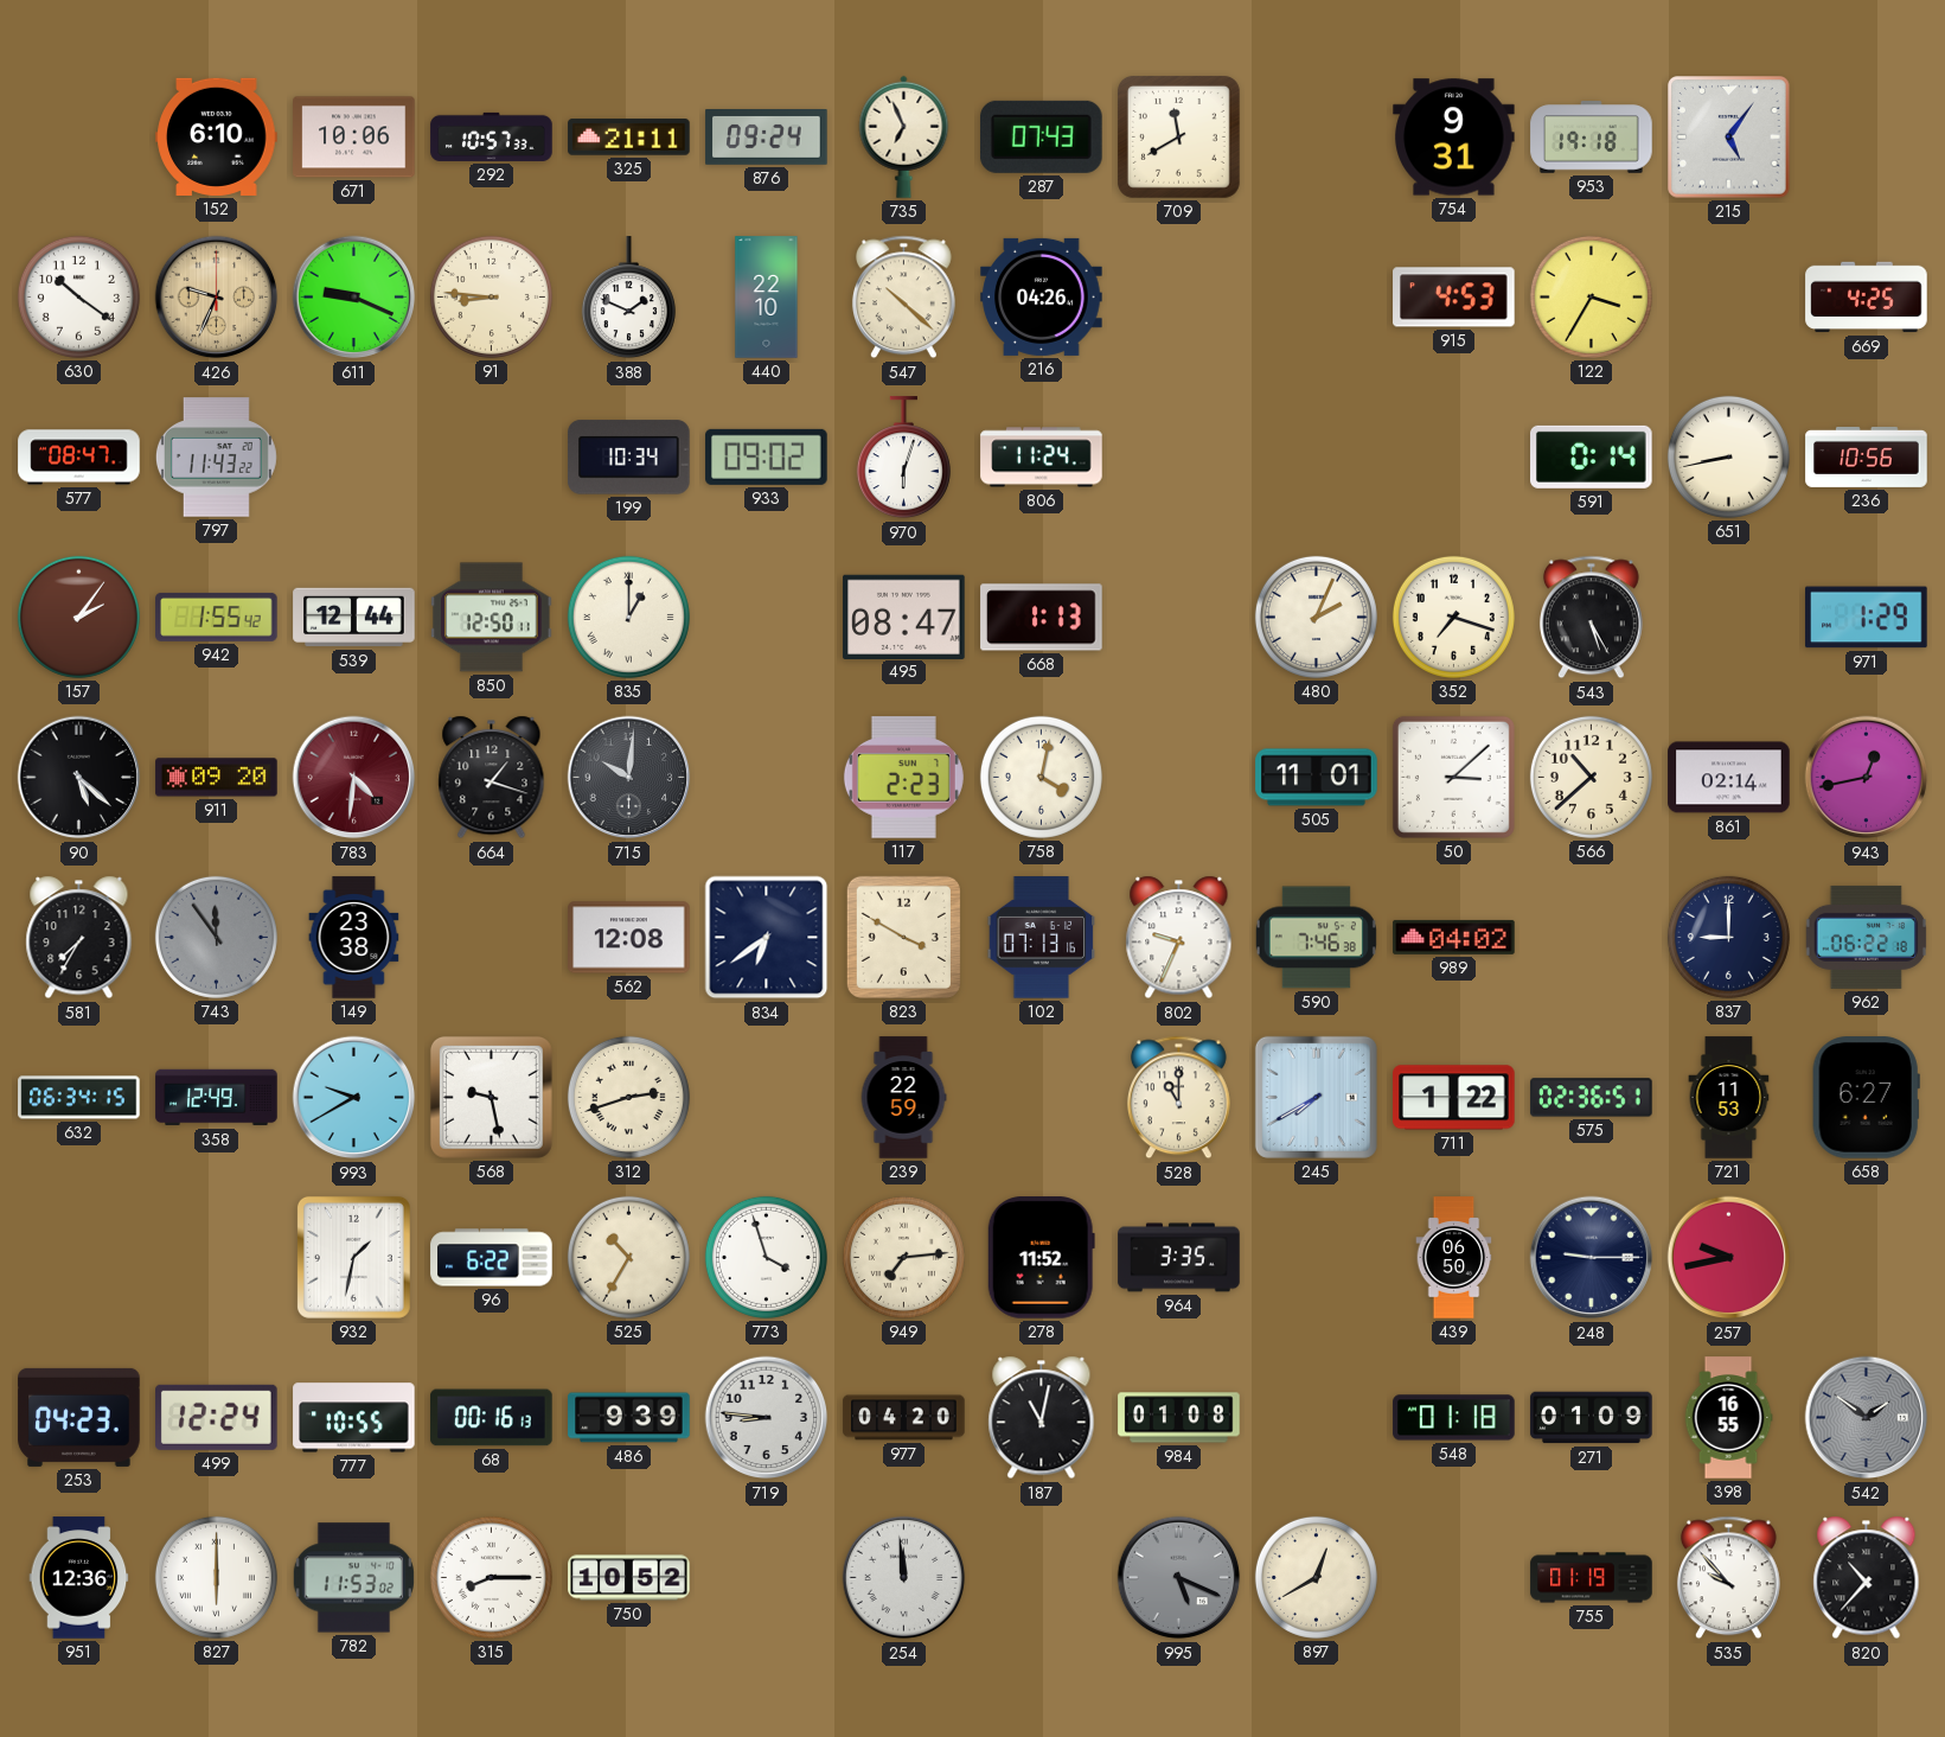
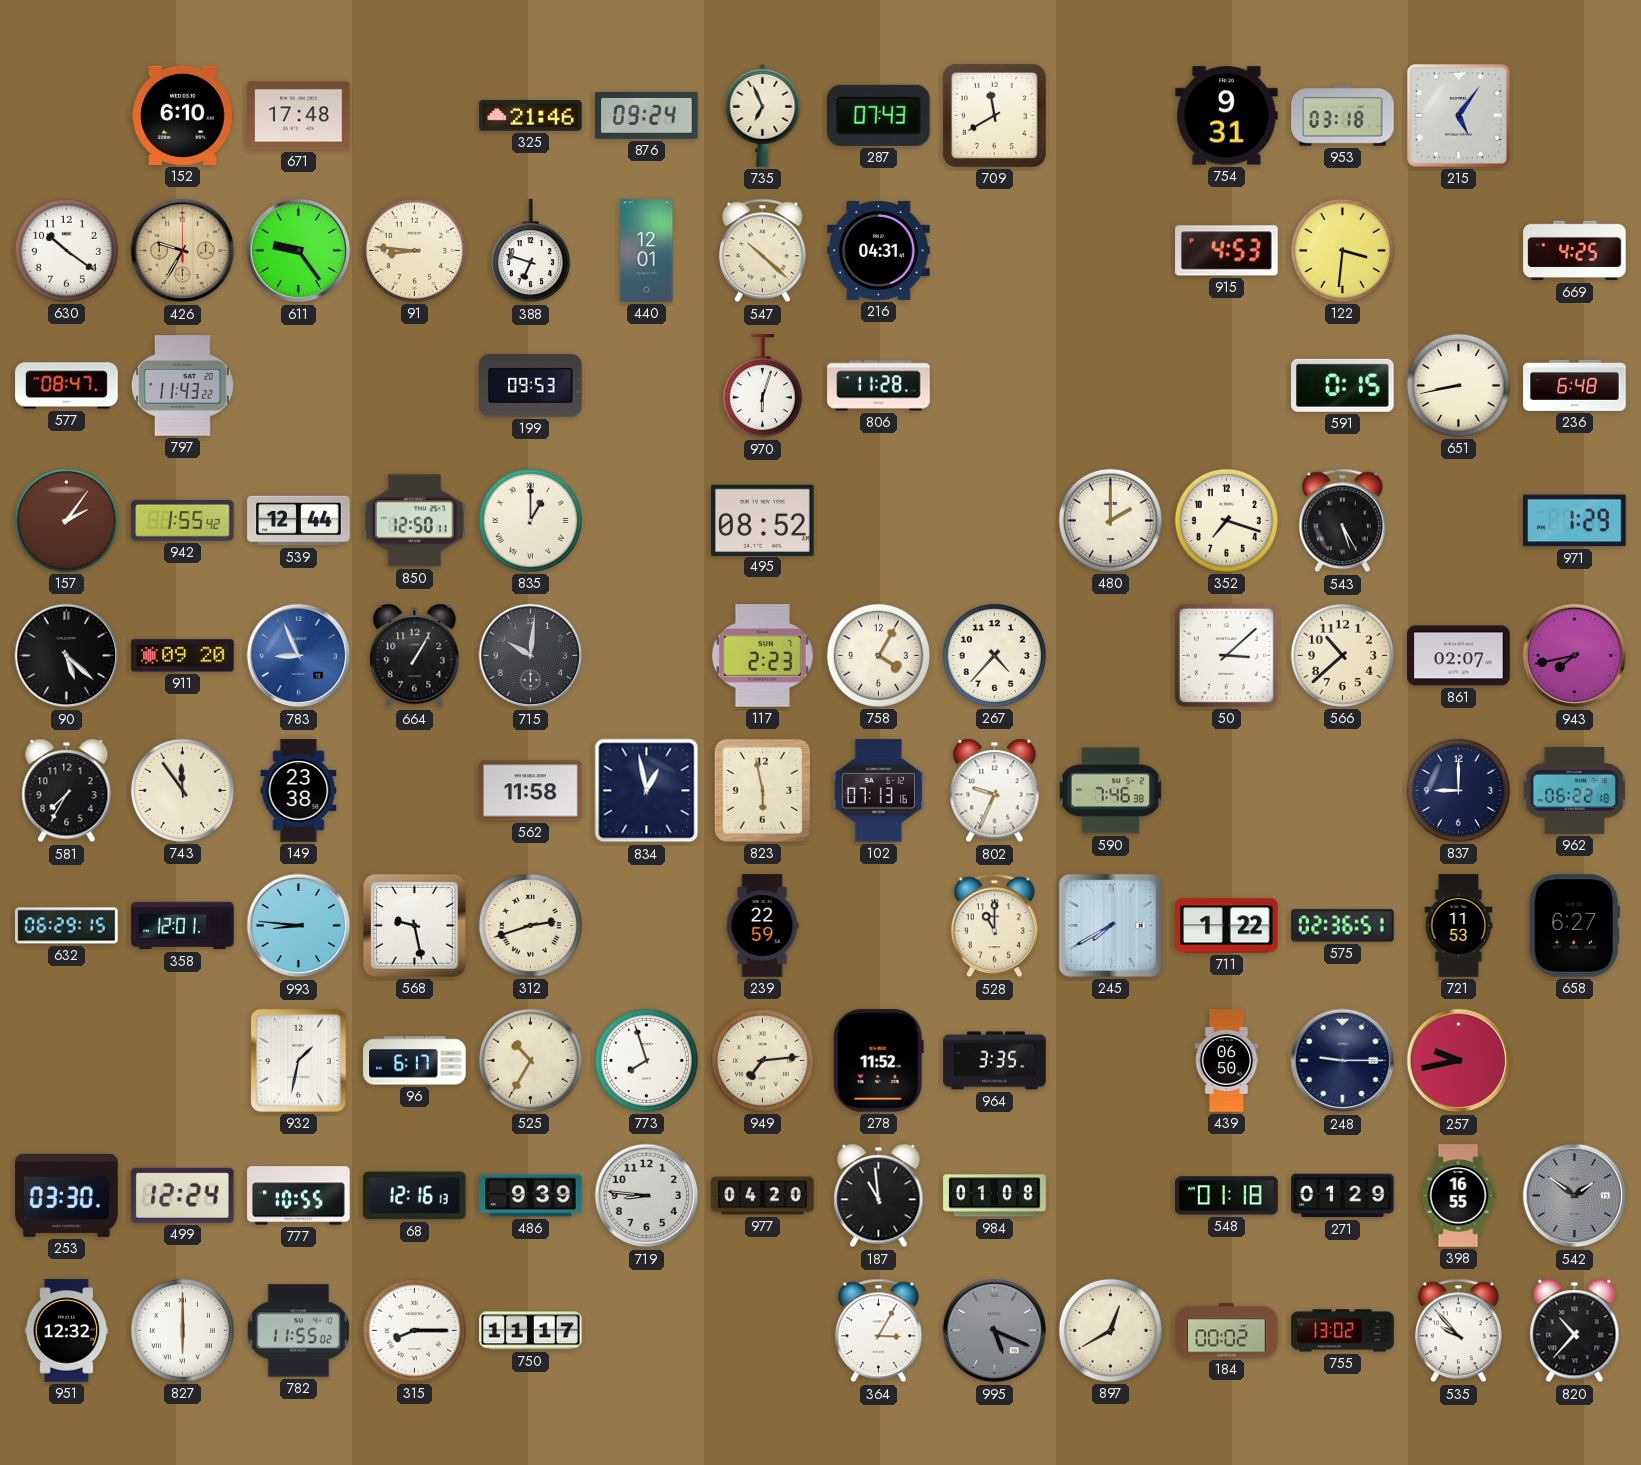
671: 10:06 -> 17:48
292: 10:57 -> none
325: 21:11 -> 21:46
953: 19:18 -> 03:18
426: 9:34 -> 9:35
611: 9:19 -> 9:24
388: 1:49 -> 6:48
440: 22:10 -> 12:01
216: 04:26 -> 04:31
122: 3:35 -> 3:31
199: 10:34 -> 09:53
933: 09:02 -> none
806: 11:24 -> 11:28
591: 0:14 -> 0:15
236: 10:56 -> 6:48
495: 08:47 -> 08:52
668: 1:13 -> none
480: 2:04 -> 2:00
783: 4:31 -> 8:56
783 dial: burgundy -> blue
664: 1:18 -> 1:05
758: 4:02 -> 4:05
267: none -> 4:37
505: 11:01 -> none
861: 02:14 -> 02:07
943: 12:43 -> 7:43
743 dial: grey -> cream
562: 12:08 -> 11:58
834: 6:39 -> 12:58
823: 3:50 -> 5:58
989: 04:02 -> none
632: 06:34 -> 06:29
358: 12:49 -> 12:01
993: 9:40 -> 8:46
96: 6:22 -> 6:17
773: 3:57 -> 7:57
253: 04:23 -> 03:30
68: 00:16 -> 12:16
187: 11:02 -> 10:59
271: 01:09 -> 01:29
951: 12:36 -> 12:32
782: 11:53 -> 11:55
750: 10:52 -> 11:17
254: 11:59 -> none
364: none -> 3:05
184: none -> 00:02
755: 01:19 -> 13:02
